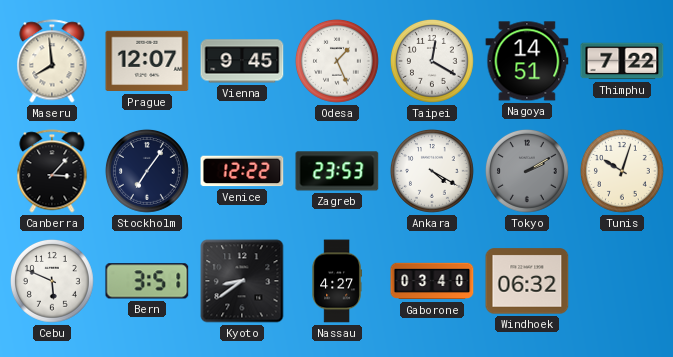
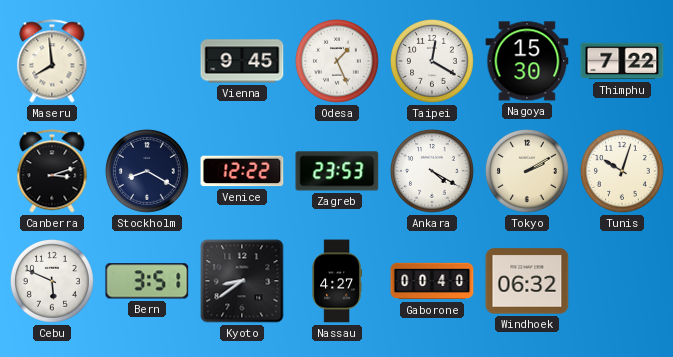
Prague: 12:07 -> none
Nagoya: 14:51 -> 15:30
Canberra: 3:07 -> 3:12
Stockholm: 7:06 -> 8:20
Tokyo dial: grey -> cream
Gaborone: 03:40 -> 00:40
